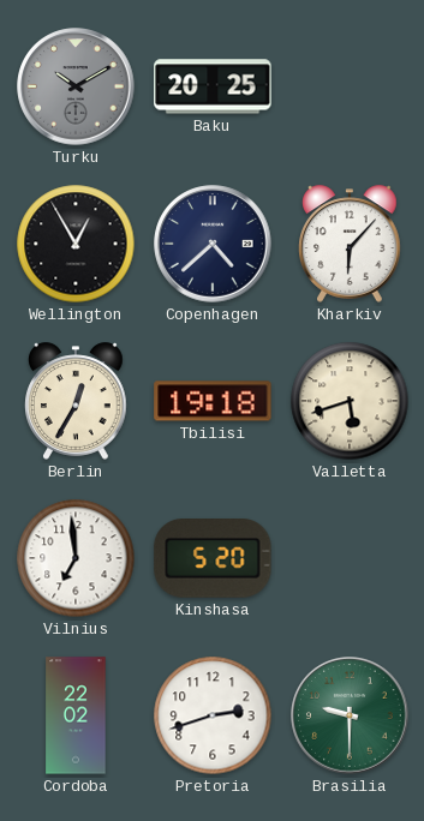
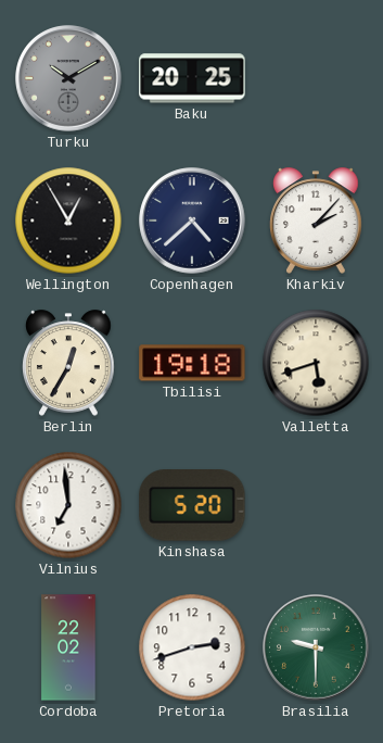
Kharkiv: 6:07 -> 2:07
